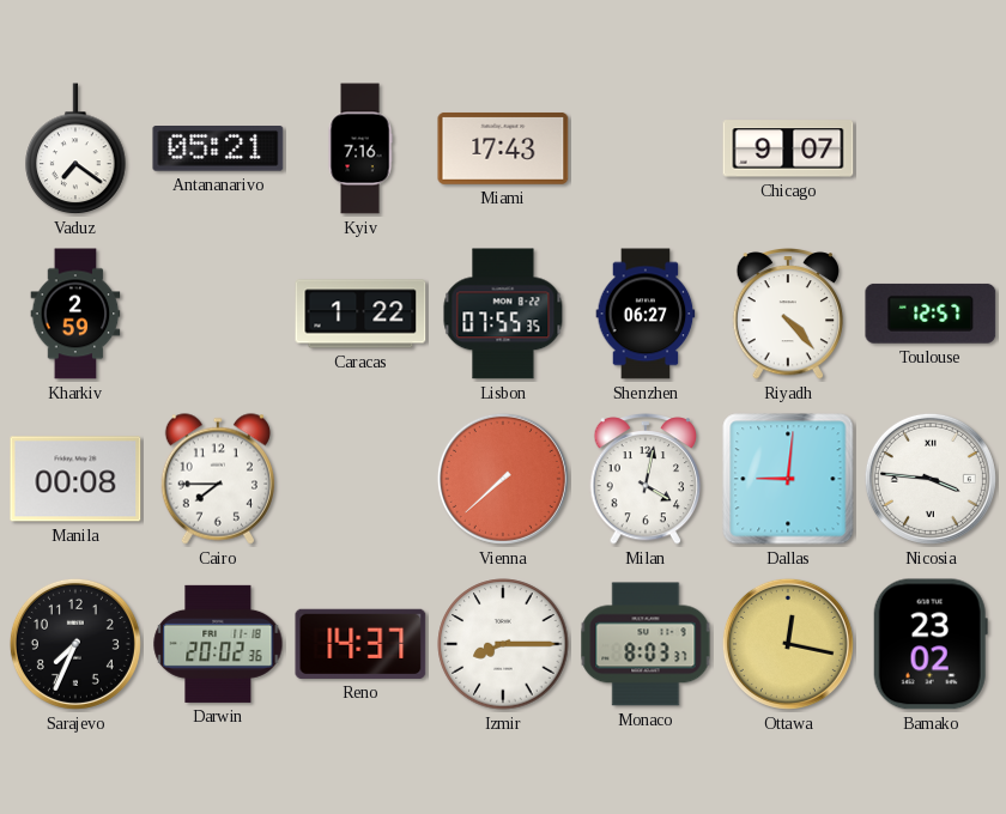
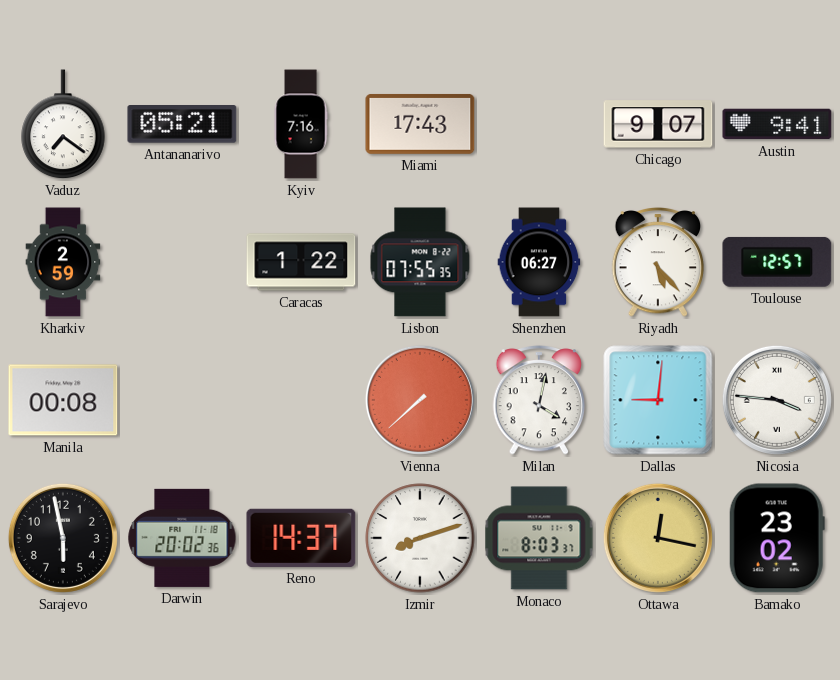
Austin: none -> 9:41
Riyadh: 4:23 -> 5:23
Cairo: 7:45 -> none
Sarajevo: 7:34 -> 5:58
Izmir: 8:15 -> 8:12
